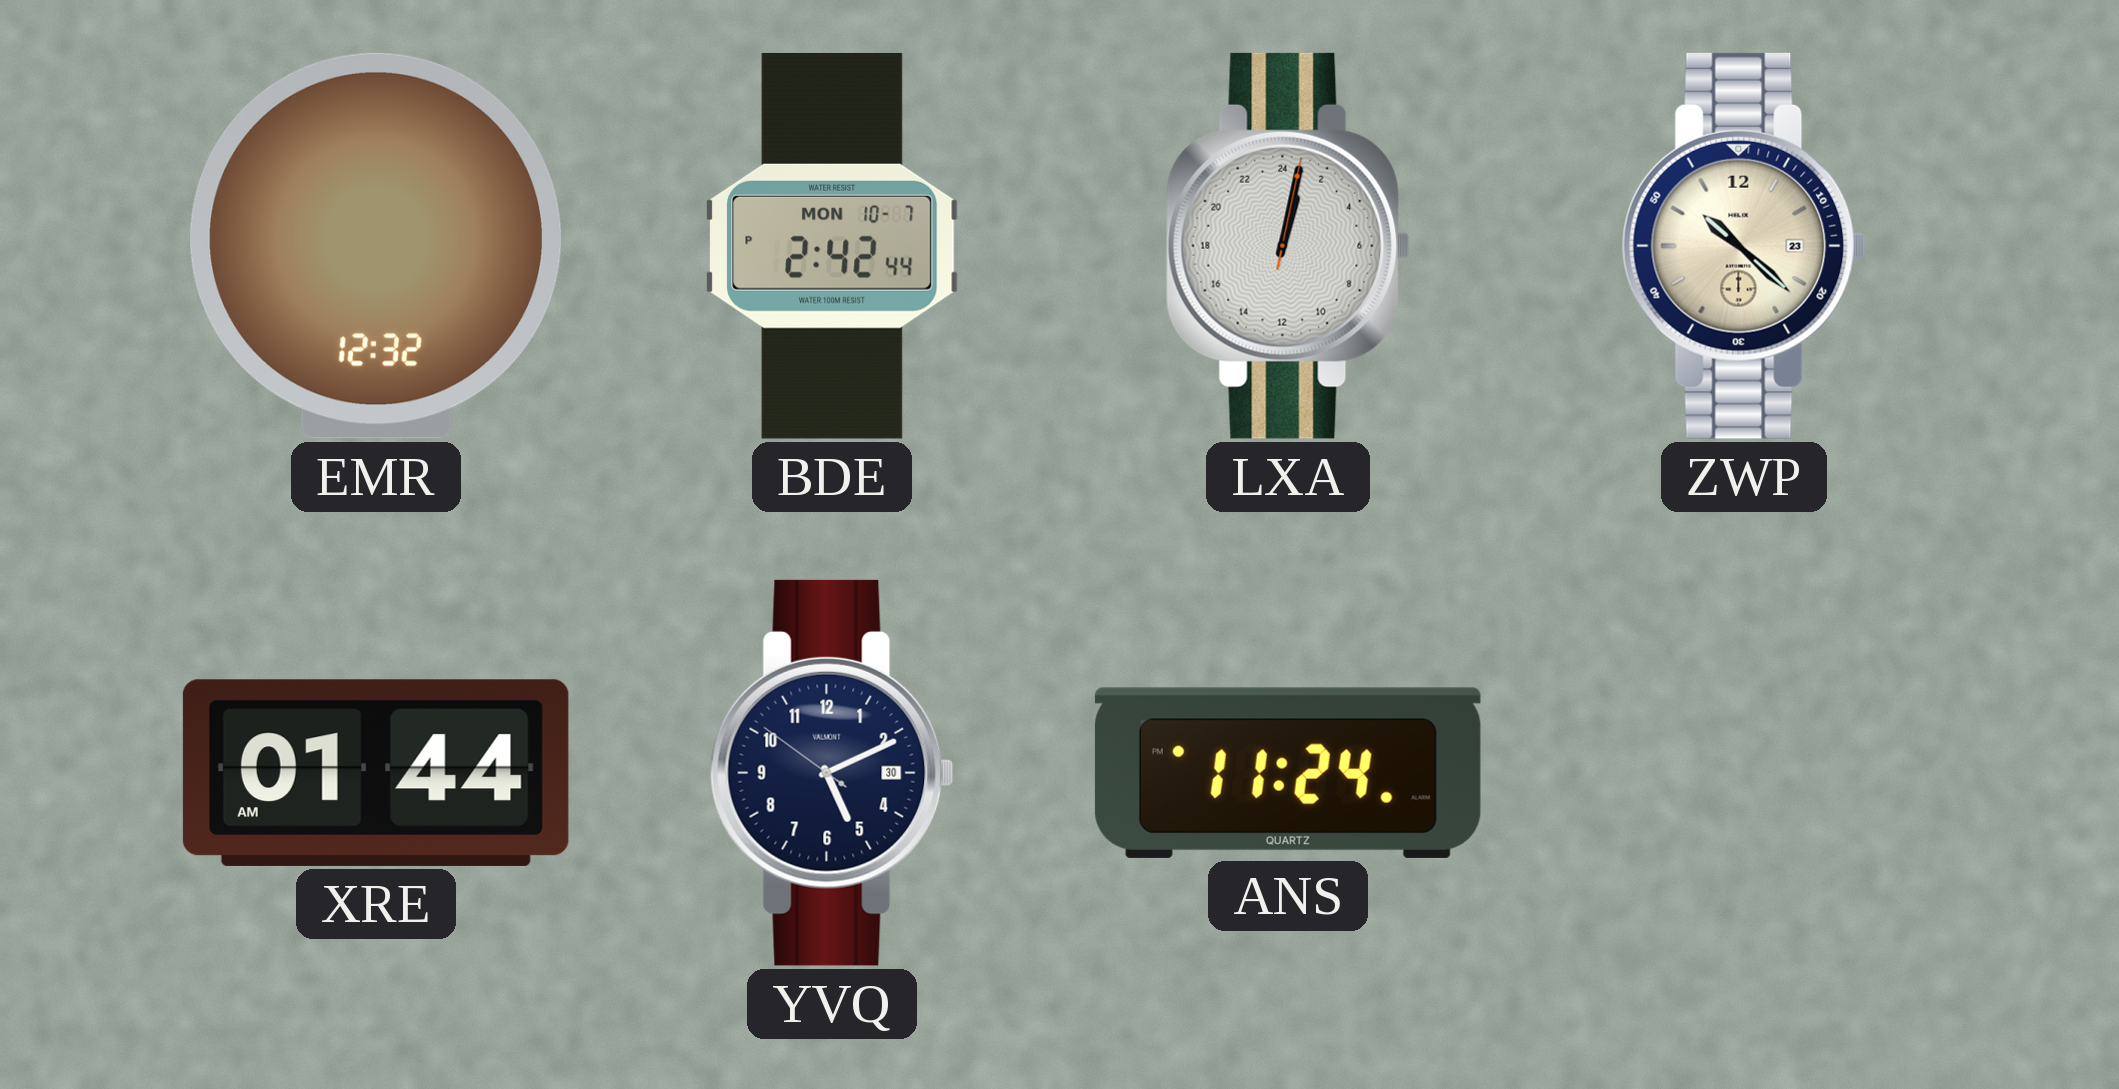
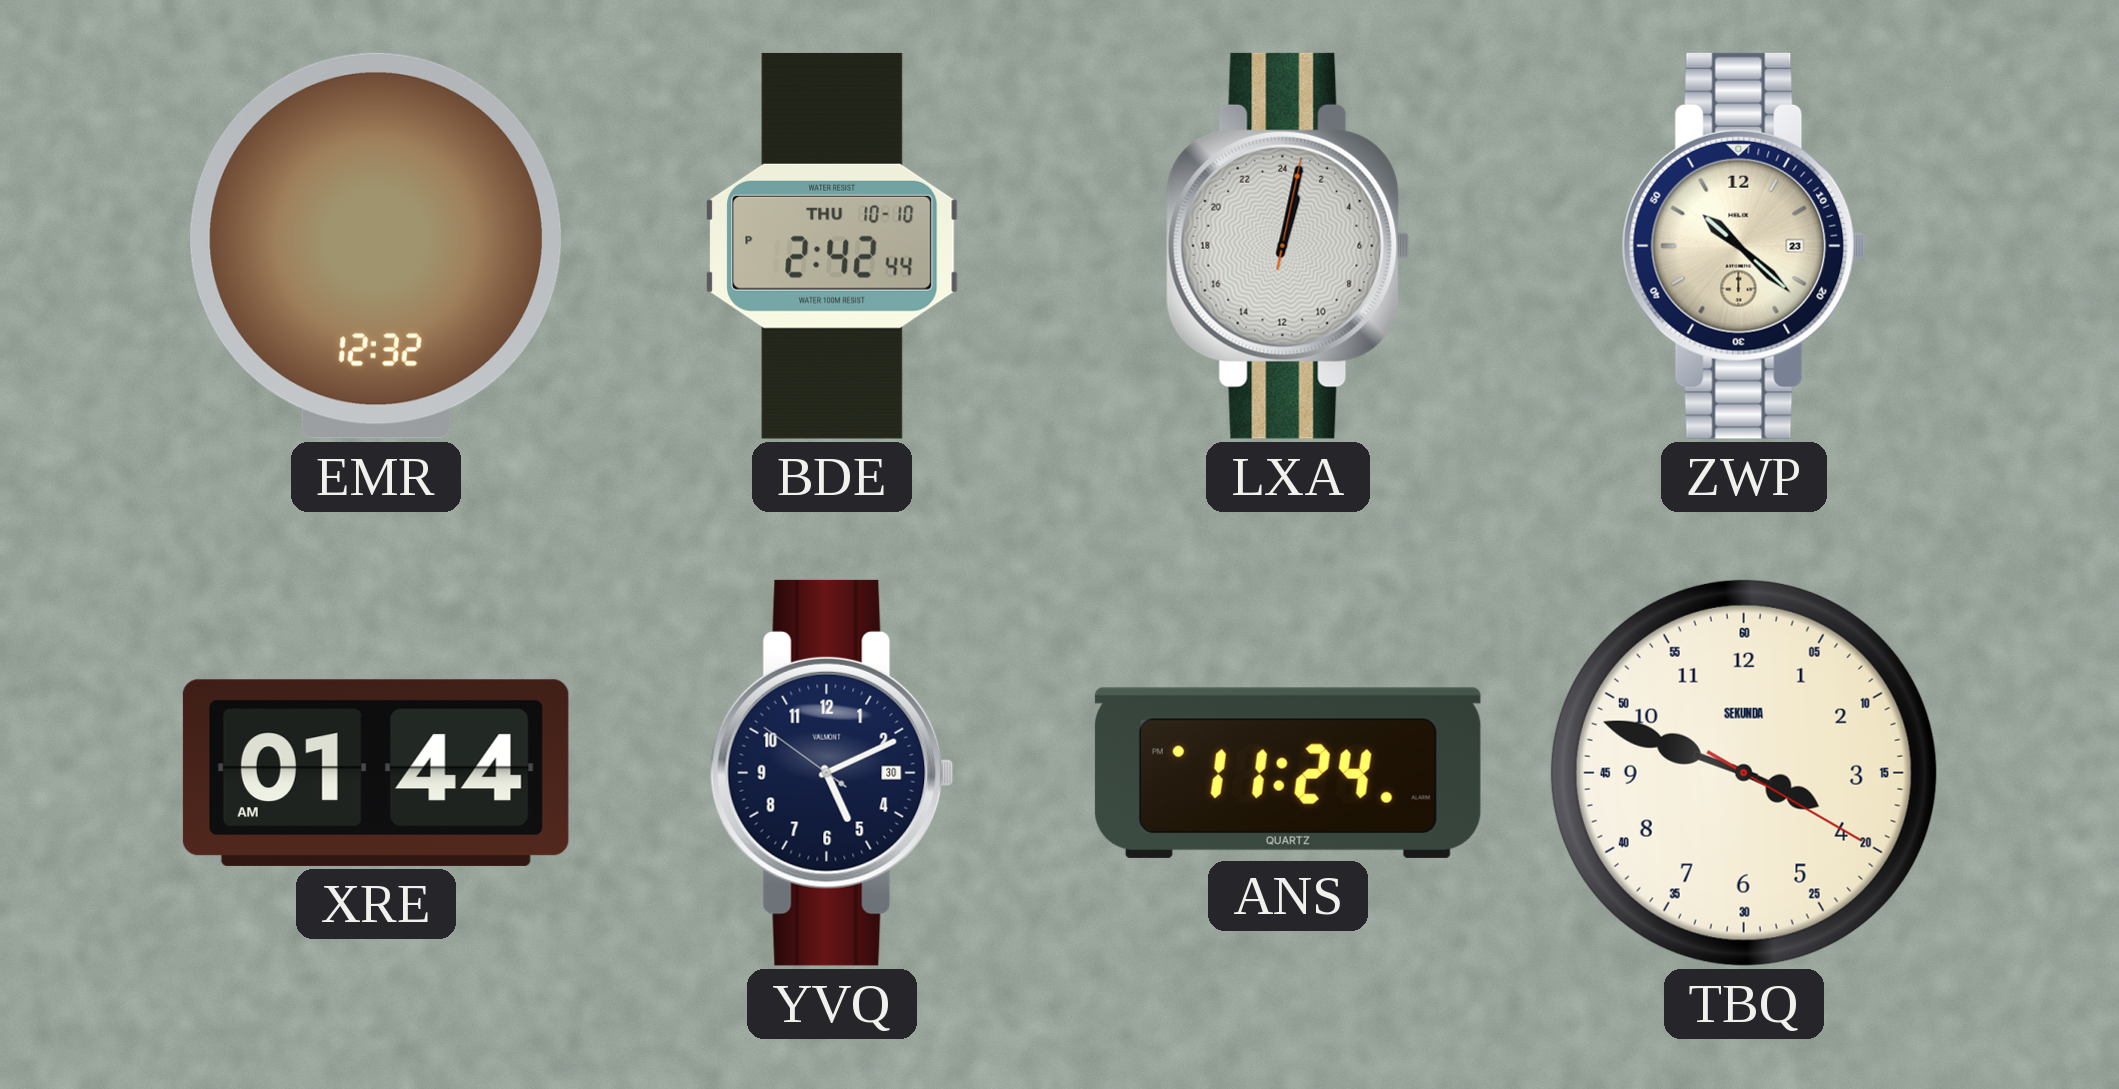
BDE date: MON 10-7 -> THU 10-10
TBQ: none -> 3:48
